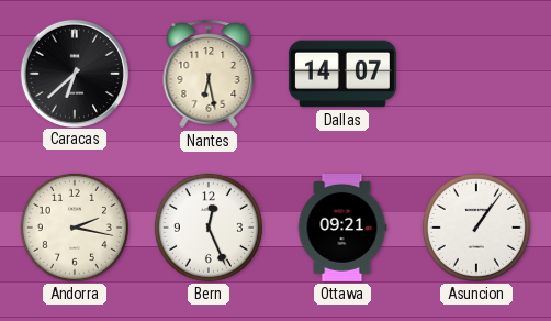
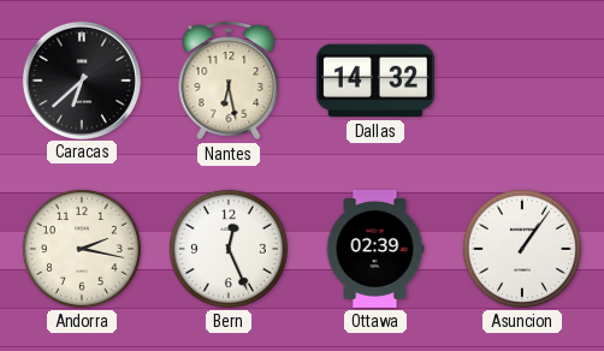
Dallas: 14:07 -> 14:32
Ottawa: 09:21 -> 02:39
